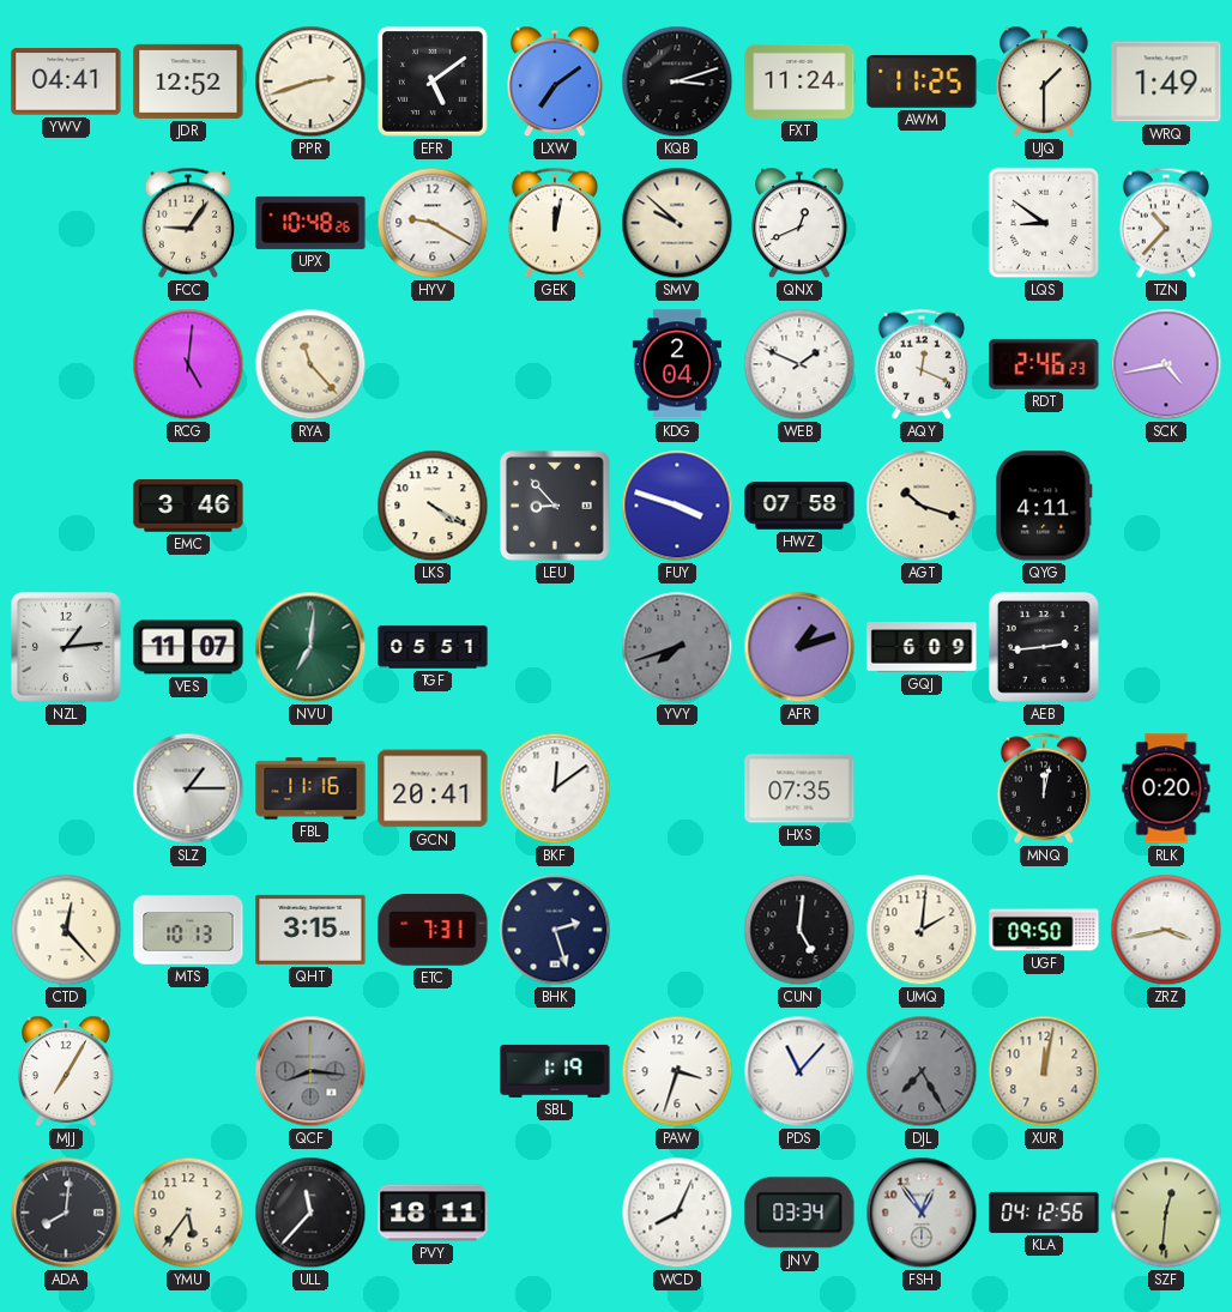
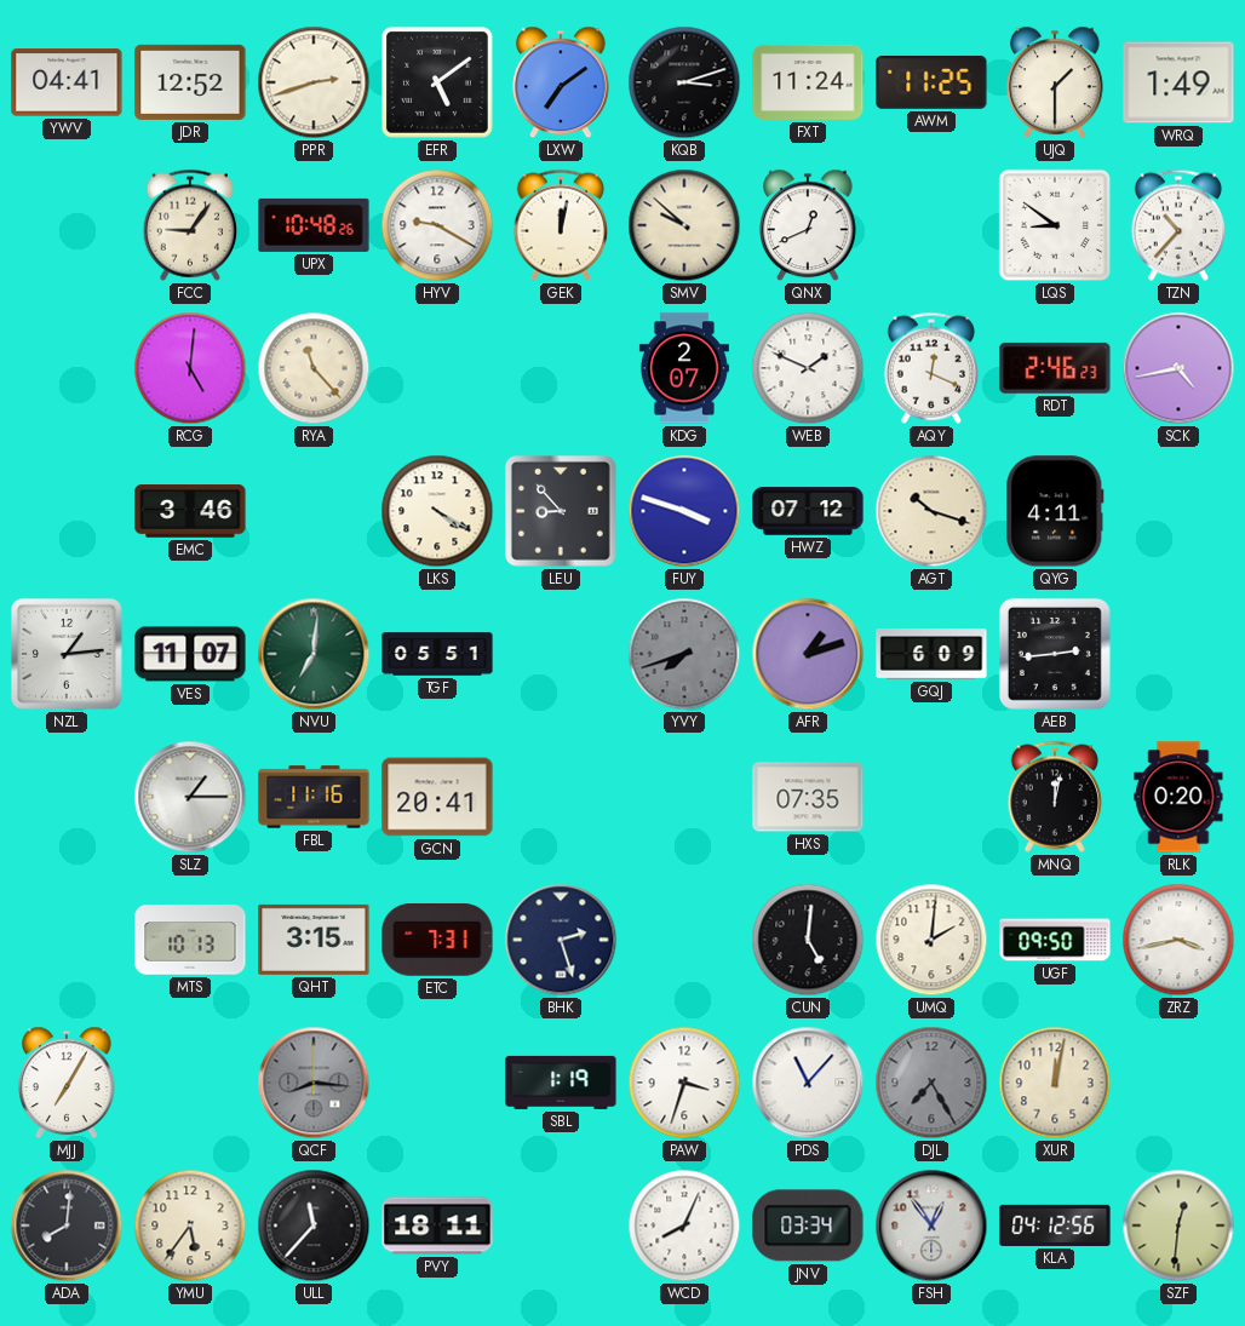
KDG: 2:04 -> 2:07
HWZ: 07:58 -> 07:12
BKF: 12:09 -> none
CTD: 12:23 -> none
